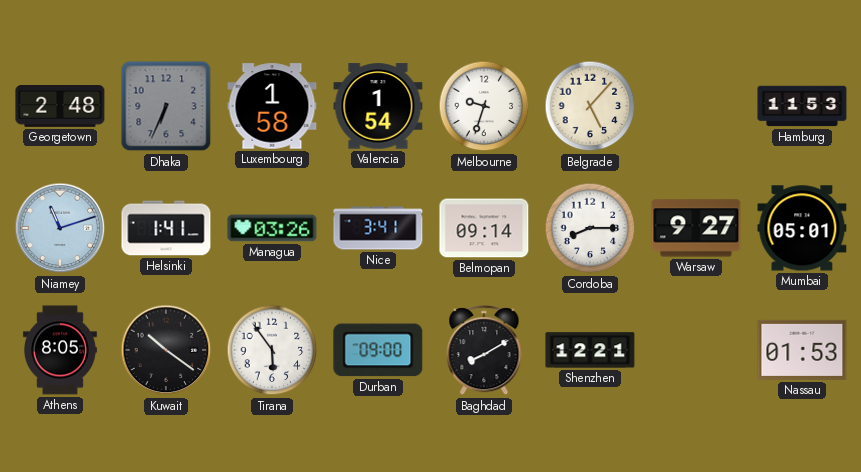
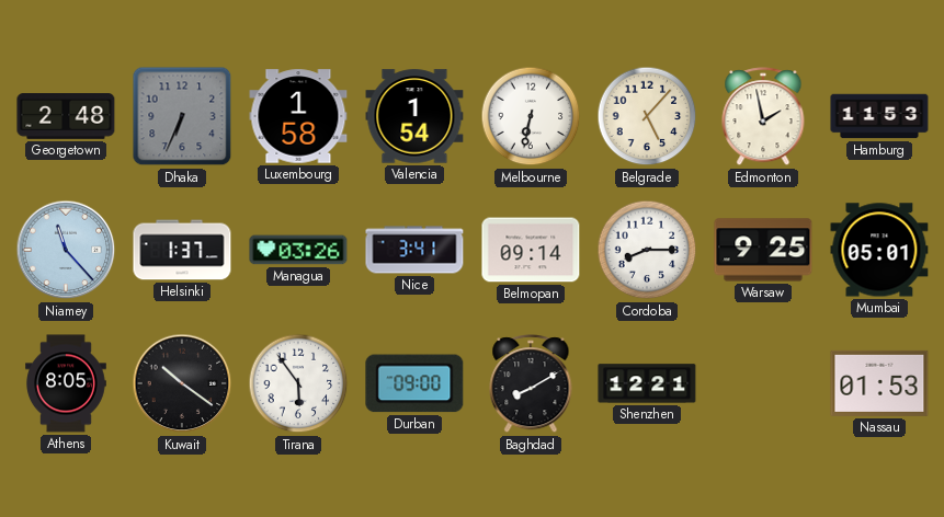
Melbourne: 9:33 -> 6:32
Edmonton: none -> 1:58
Niamey: 11:12 -> 11:23
Helsinki: 1:41 -> 1:37
Warsaw: 9:27 -> 9:25
